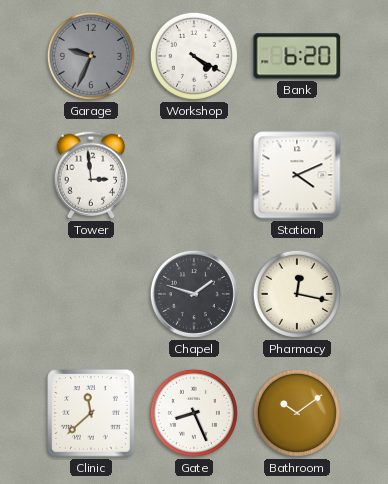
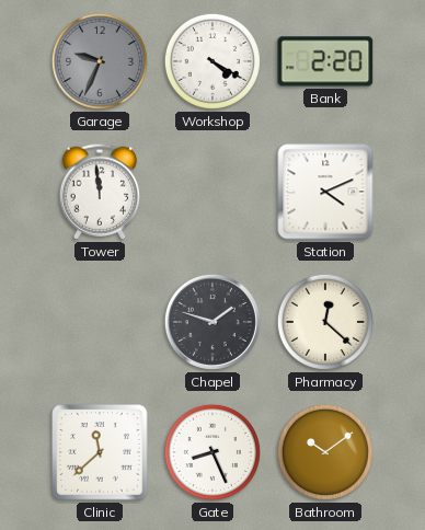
Bank: 6:20 -> 2:20
Tower: 2:59 -> 11:59
Pharmacy: 12:17 -> 12:22
